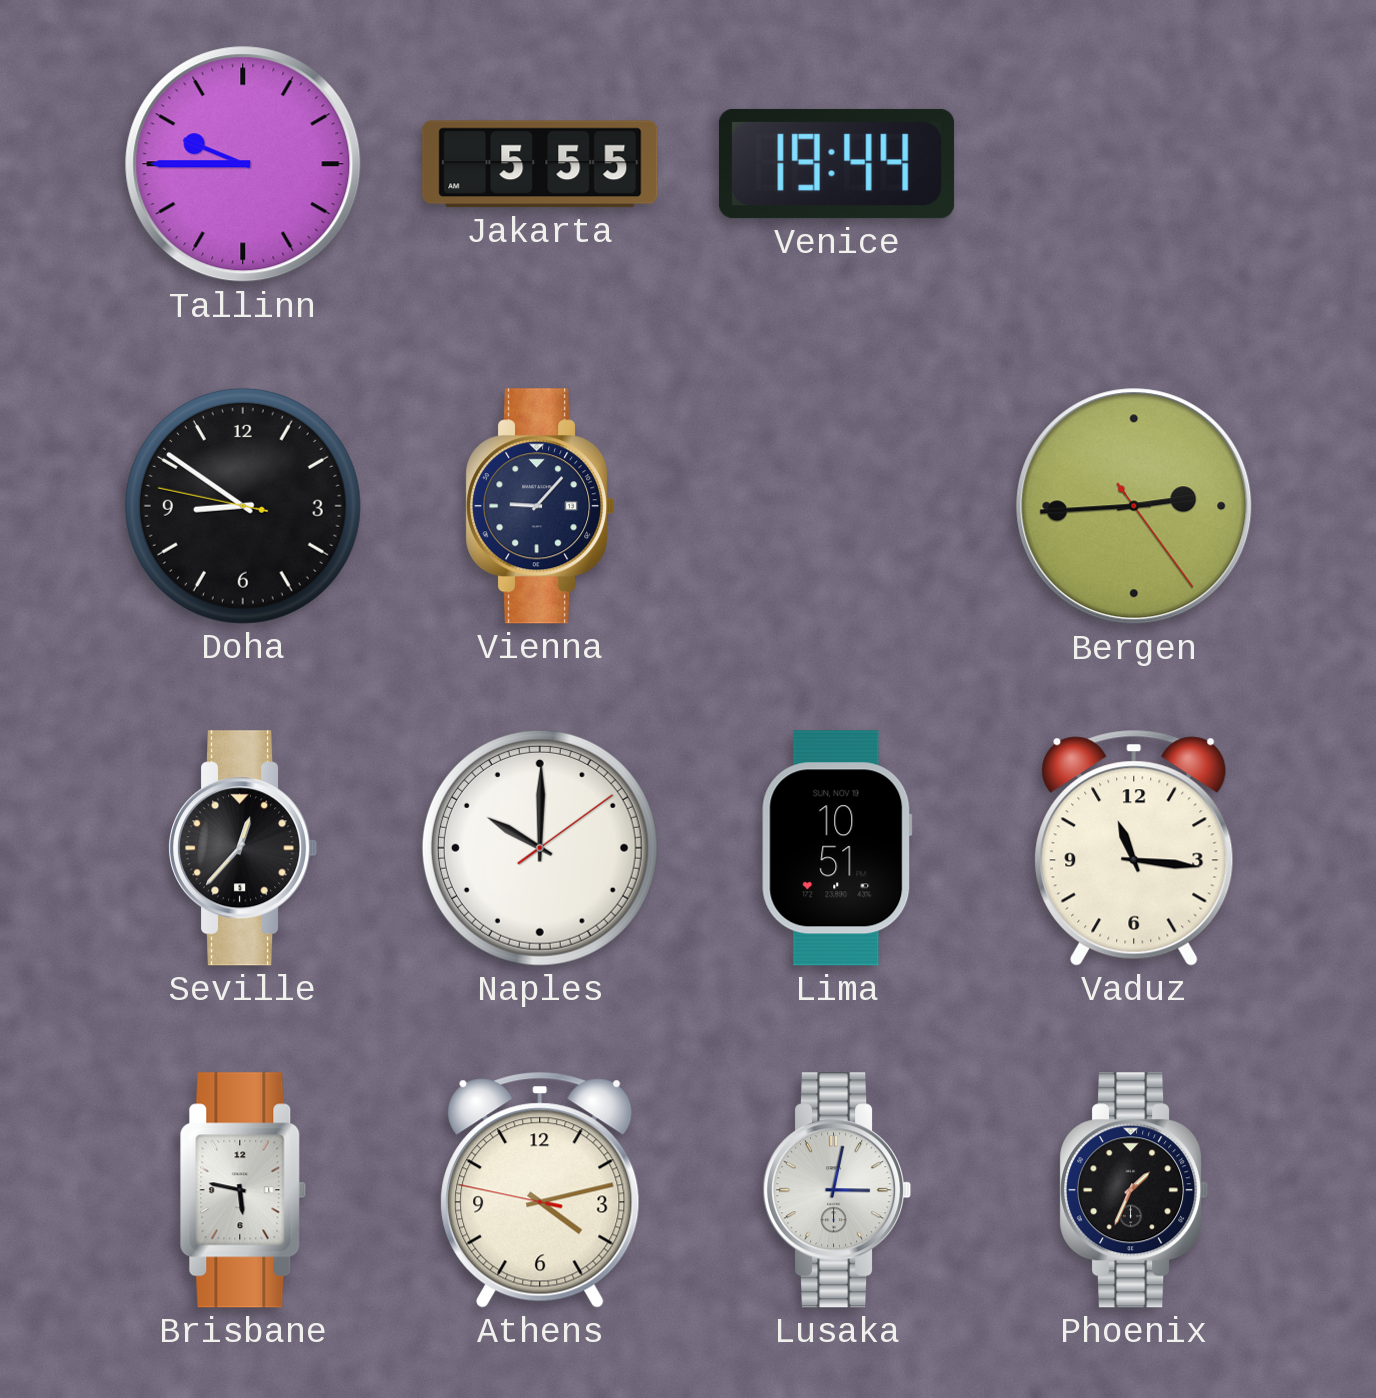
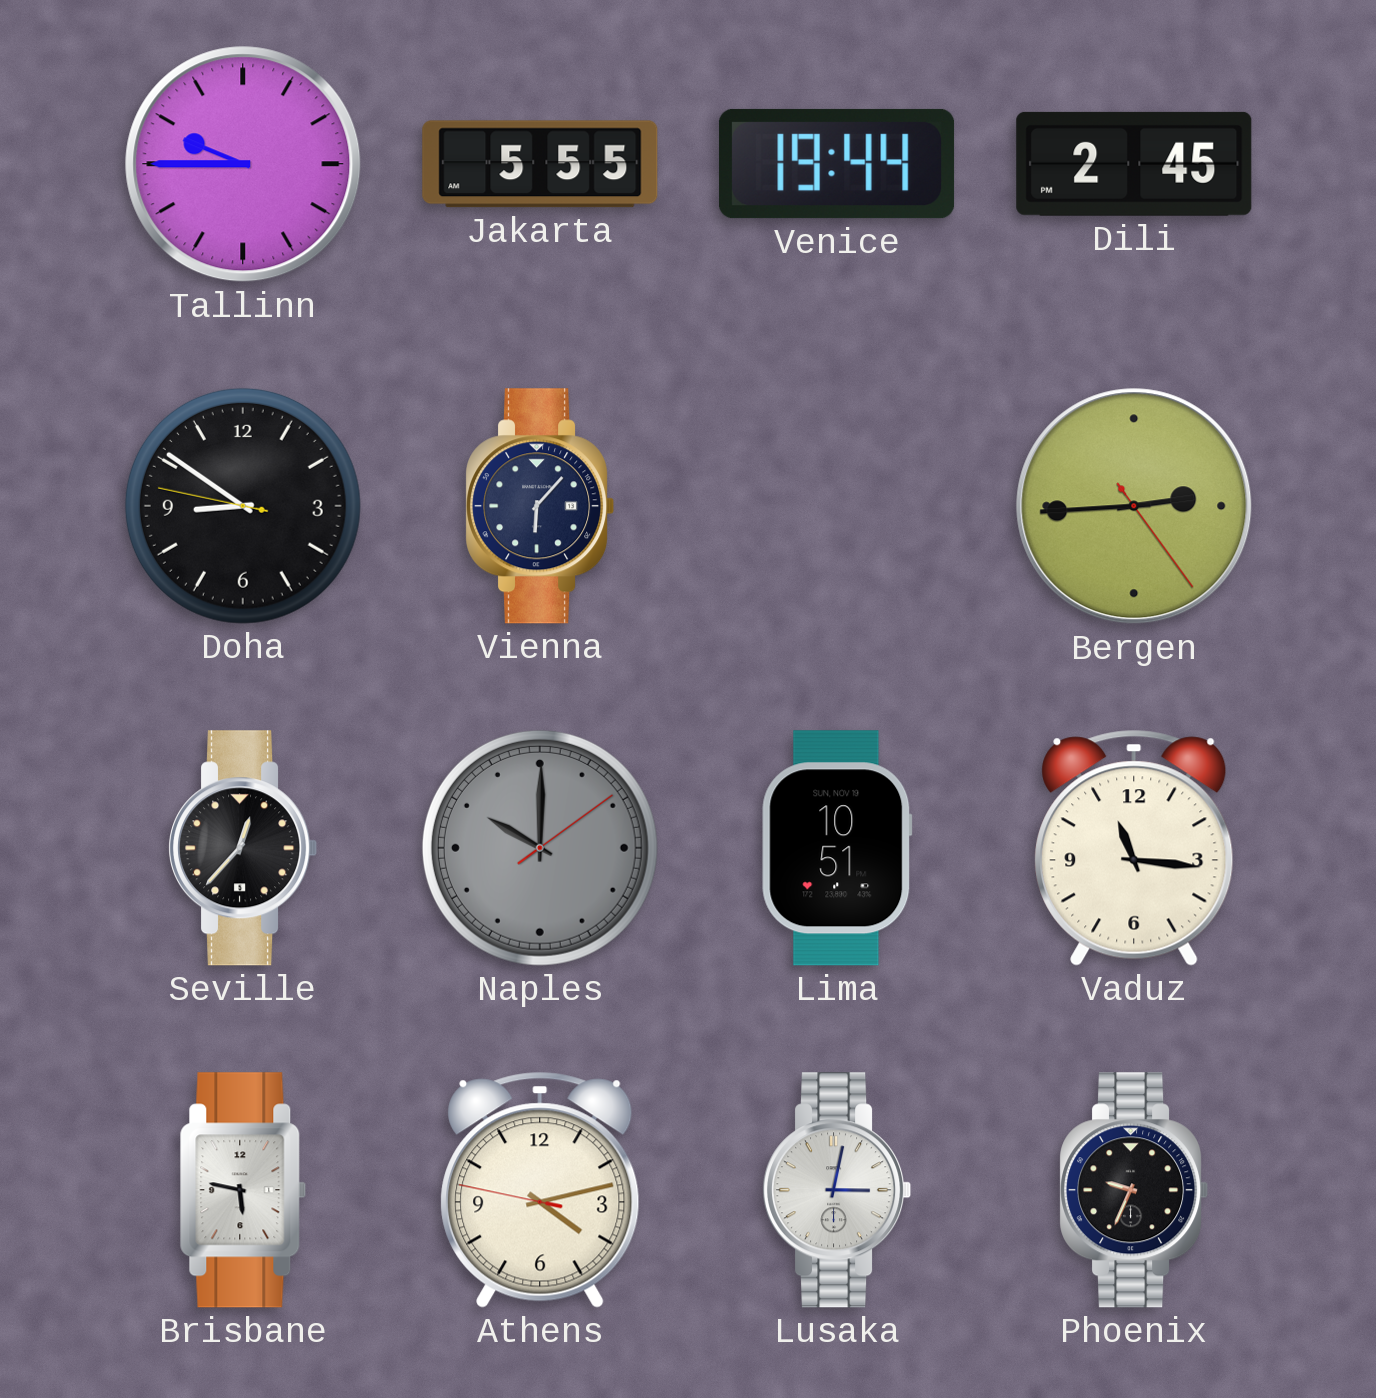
Dili: none -> 2:45
Vienna: 9:07 -> 6:07
Naples dial: white -> grey
Phoenix: 1:34 -> 9:34
